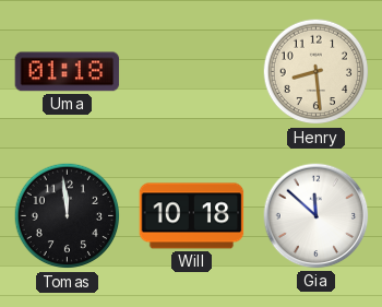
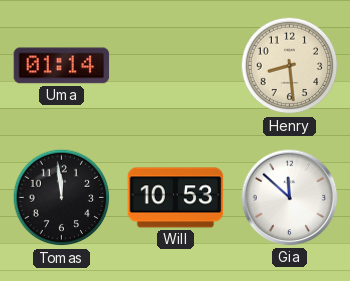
Uma: 01:18 -> 01:14
Will: 10:18 -> 10:53
